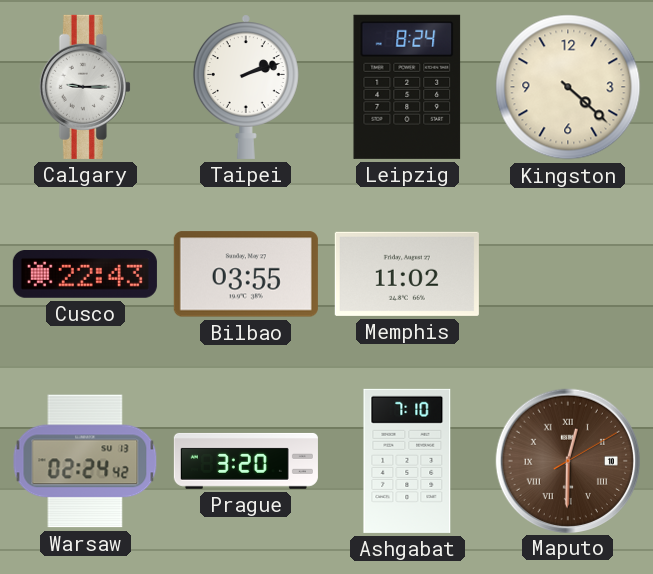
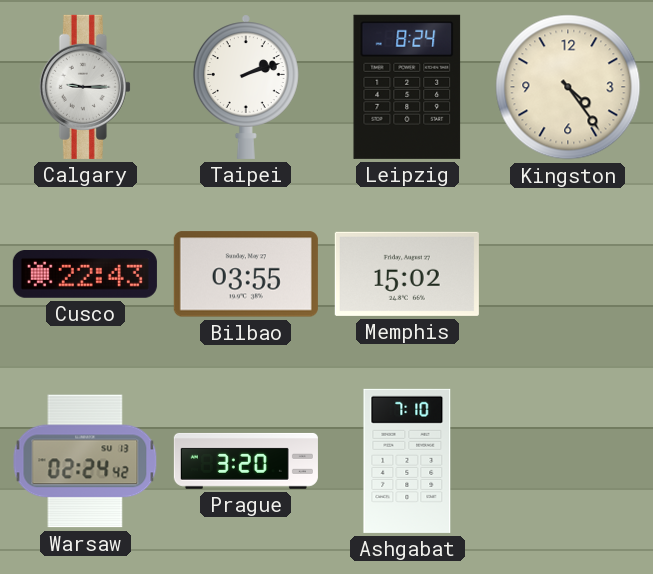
Kingston: 4:22 -> 4:24
Memphis: 11:02 -> 15:02
Maputo: 12:30 -> none
